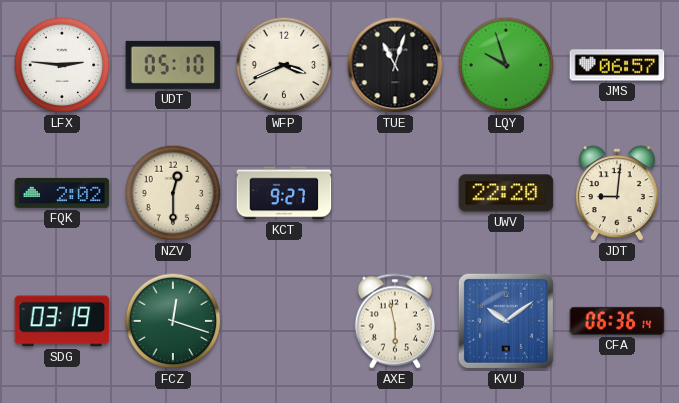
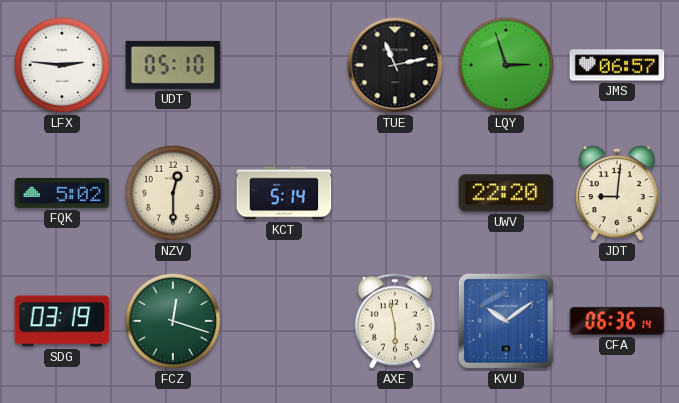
WFP: 3:41 -> none
TUE: 11:03 -> 11:13
LQY: 9:57 -> 2:57
FQK: 2:02 -> 5:02
KCT: 9:27 -> 5:14
